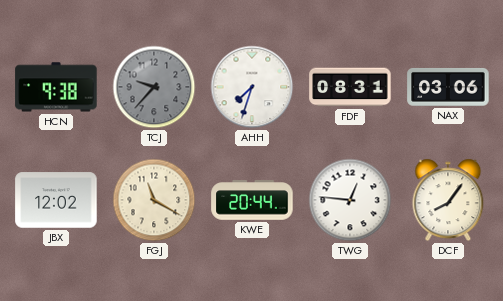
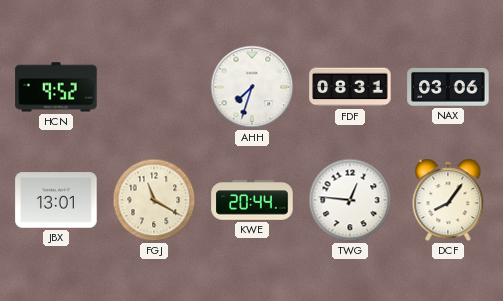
HCN: 9:38 -> 9:52
TCJ: 9:37 -> none
JBX: 12:02 -> 13:01
